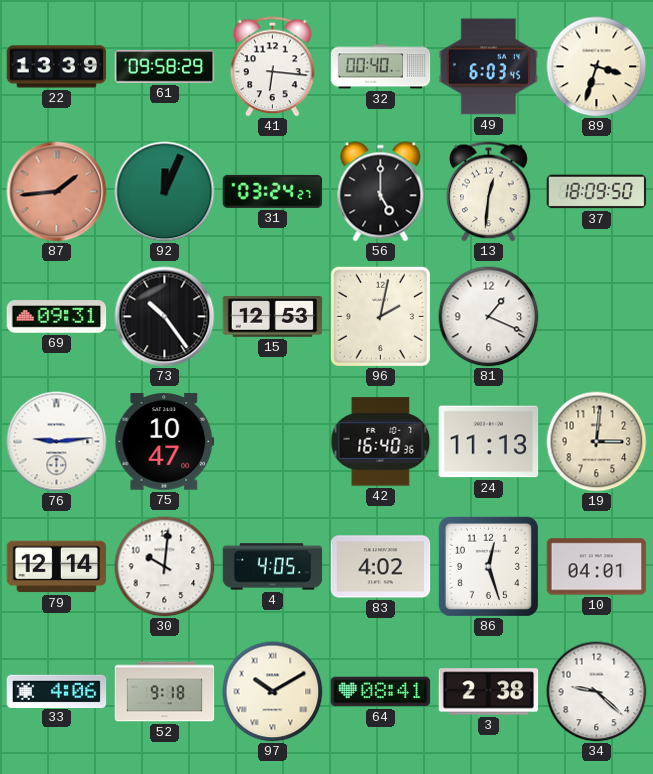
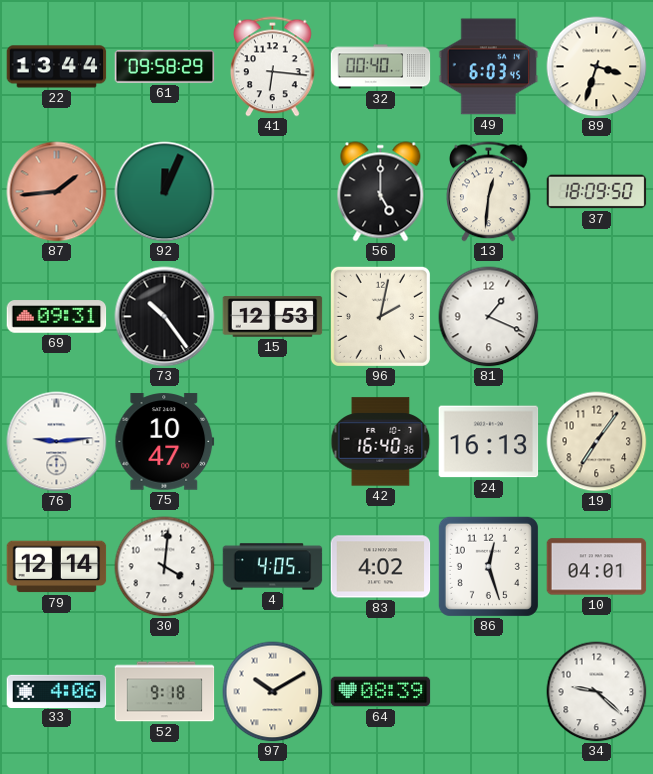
22: 13:39 -> 13:44
31: 03:24 -> none
24: 11:13 -> 16:13
19: 3:01 -> 7:06
30: 10:01 -> 4:01
64: 08:41 -> 08:39
3: 2:38 -> none
